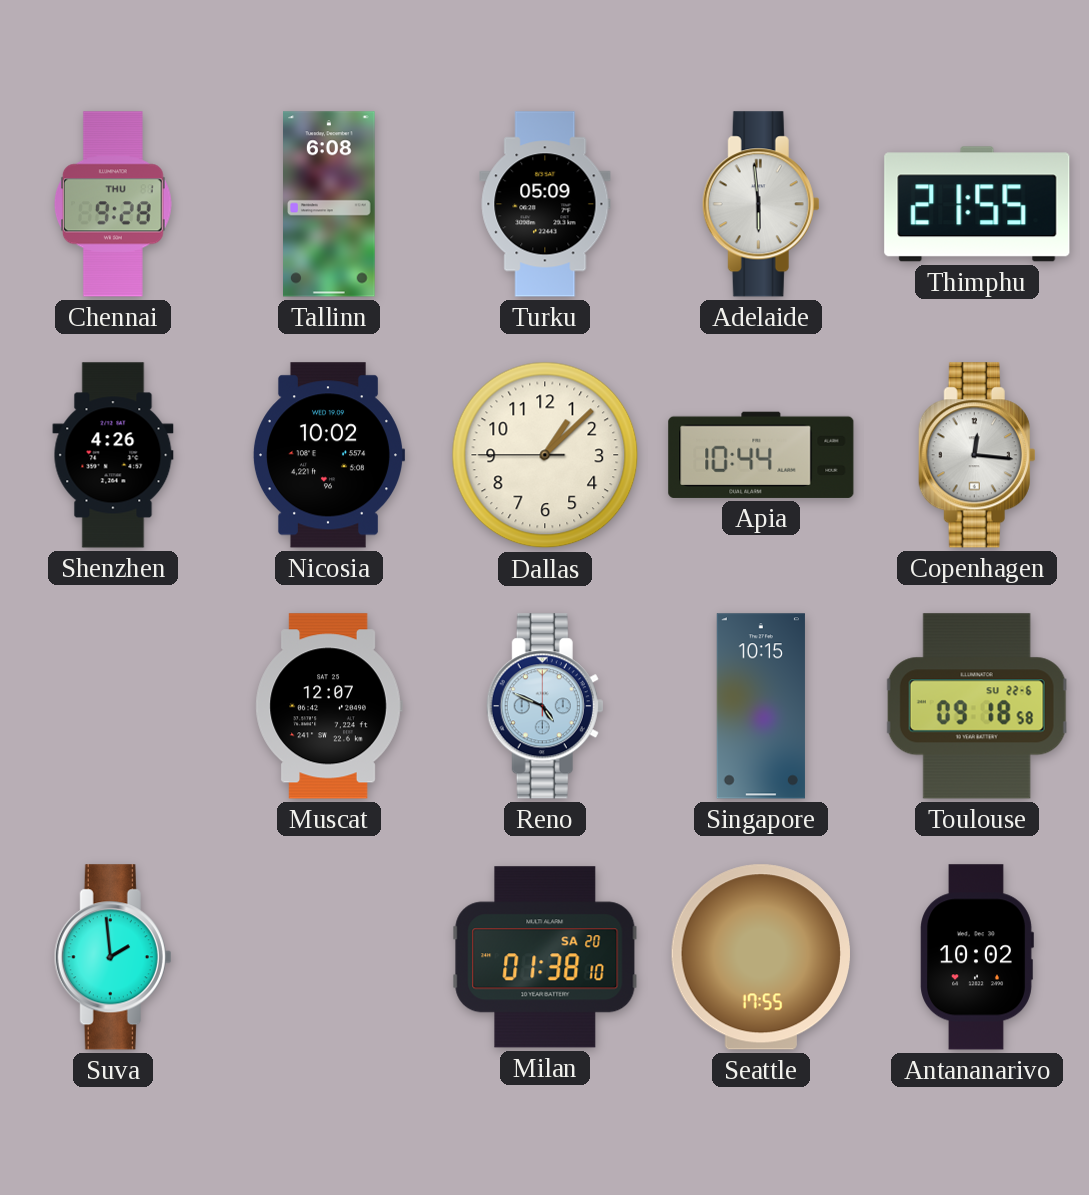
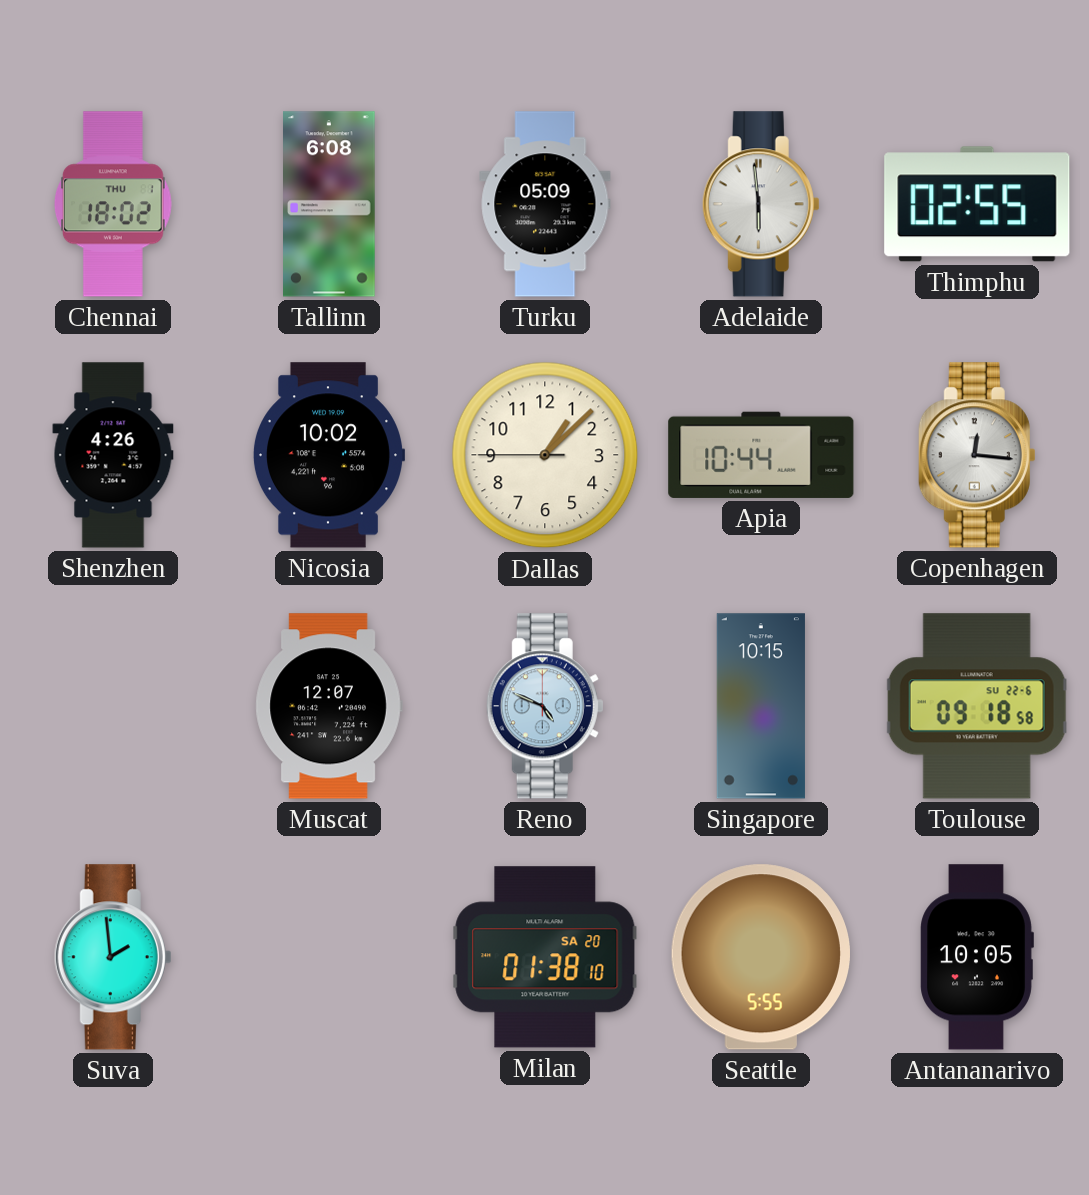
Chennai: 9:28 -> 18:02
Thimphu: 21:55 -> 02:55
Seattle: 17:55 -> 5:55
Antananarivo: 10:02 -> 10:05
